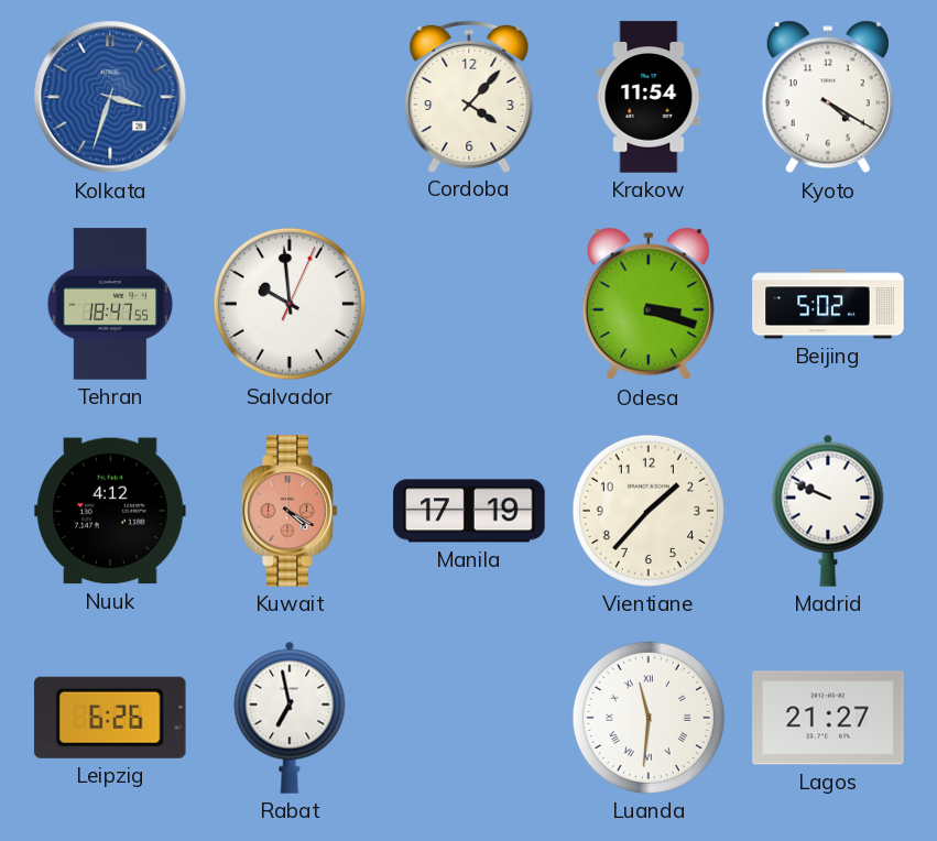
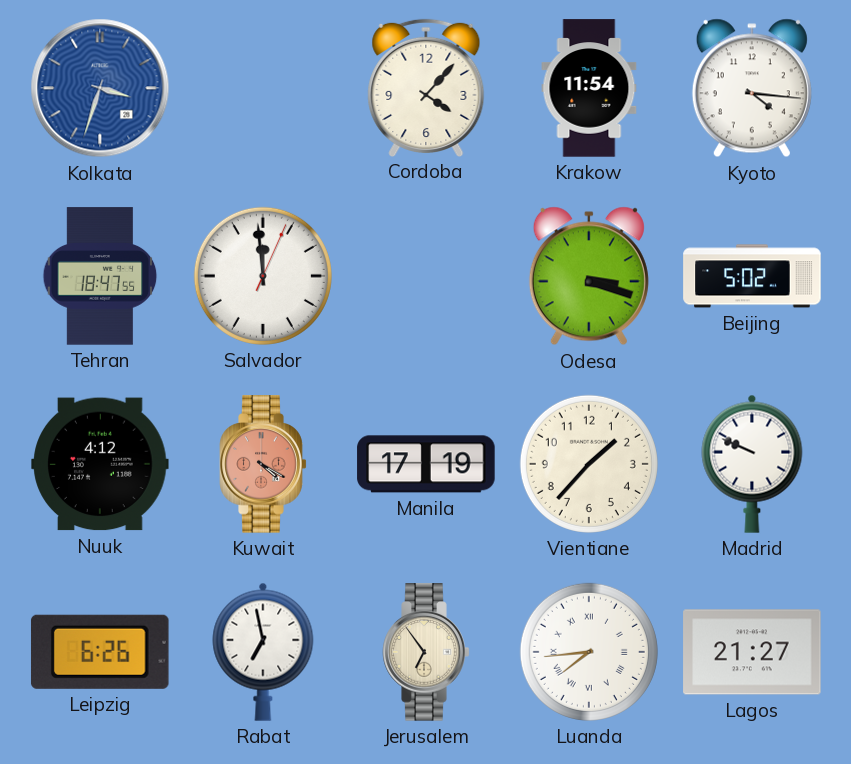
Kyoto: 4:20 -> 4:16
Salvador: 9:59 -> 11:59
Jerusalem: none -> 6:54
Luanda: 11:31 -> 7:44
